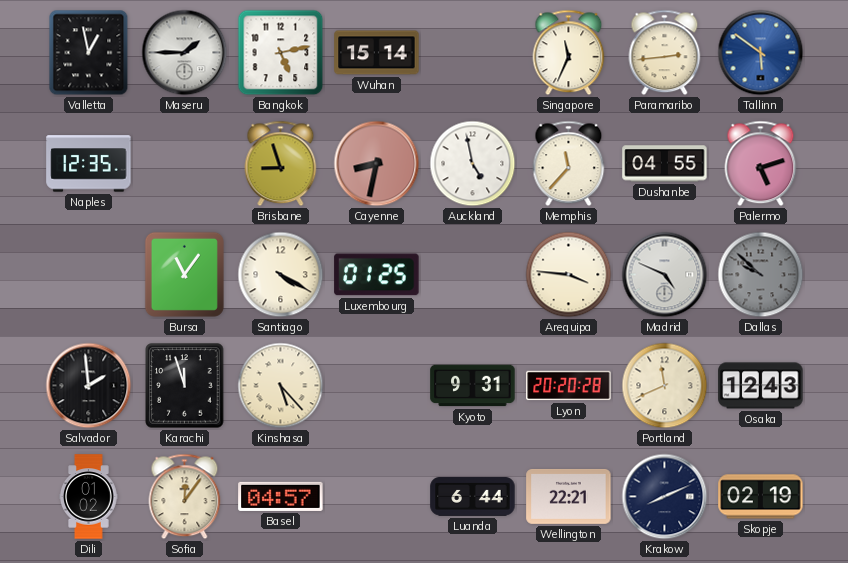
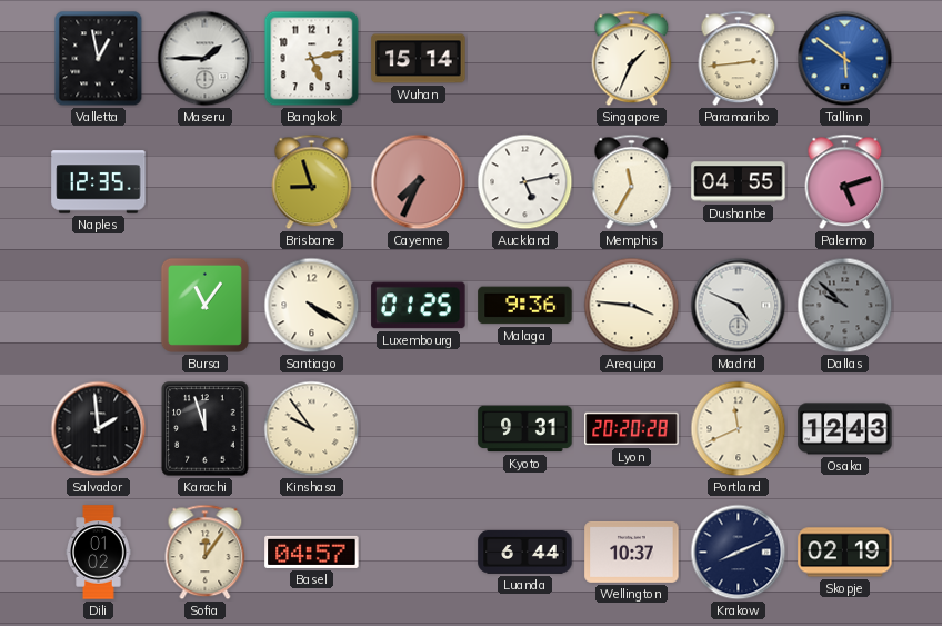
Singapore: 11:34 -> 1:34
Cayenne: 8:32 -> 7:34
Auckland: 4:58 -> 5:13
Memphis: 11:37 -> 11:35
Malaga: none -> 9:36
Kinshasa: 5:23 -> 9:54
Wellington: 22:21 -> 10:37
